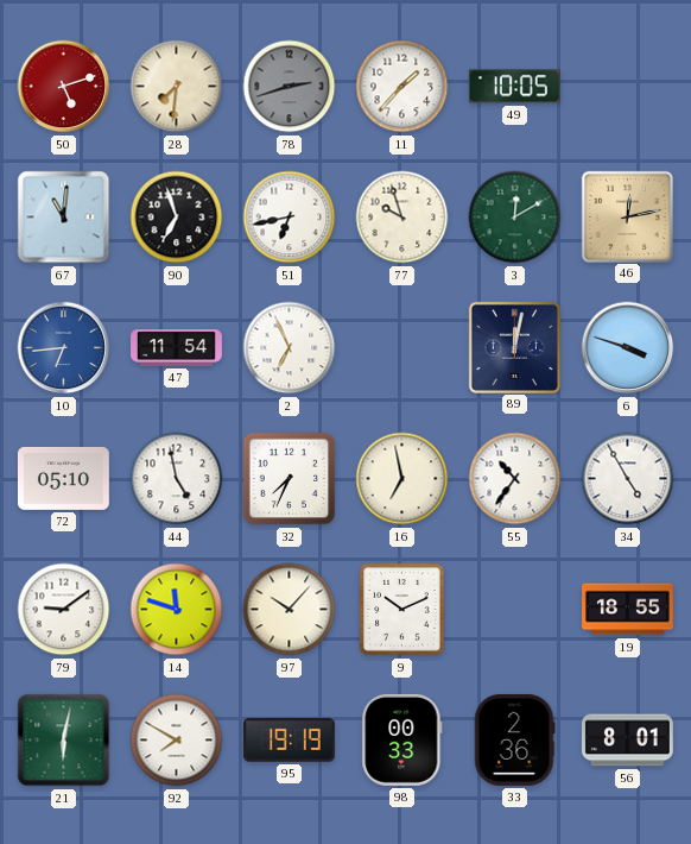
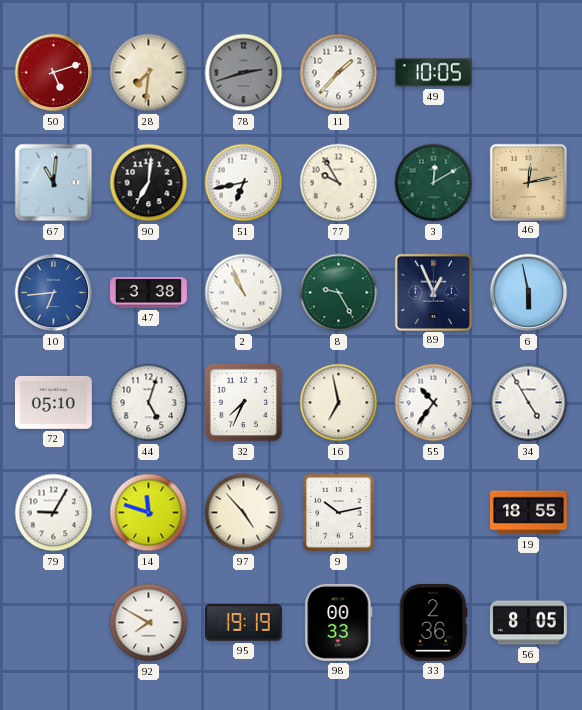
90: 6:57 -> 7:01
77: 9:57 -> 9:55
47: 11:54 -> 3:38
2: 6:56 -> 10:56
8: none -> 9:25
89: 12:02 -> 12:56
6: 3:48 -> 5:58
44: 4:58 -> 5:03
79: 9:09 -> 9:05
97: 10:07 -> 4:53
9: 10:11 -> 10:13
21: 6:02 -> none
56: 8:01 -> 8:05
